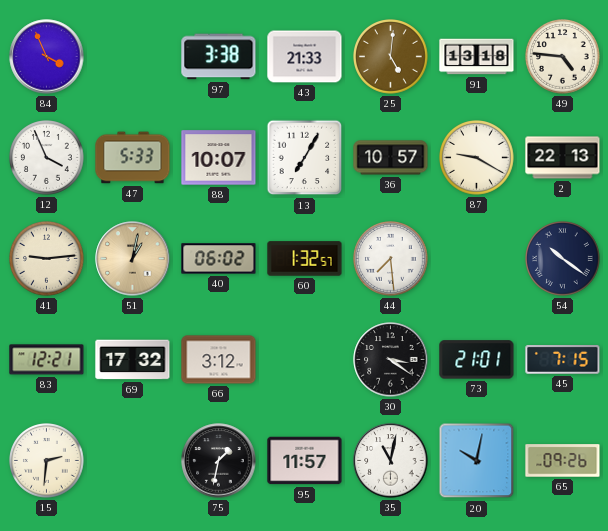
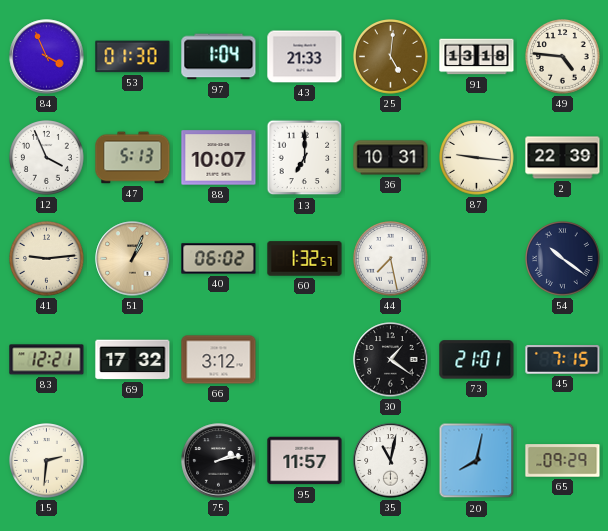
53: none -> 01:30
97: 3:38 -> 1:04
47: 5:33 -> 5:13
13: 7:05 -> 7:00
36: 10:57 -> 10:31
87: 9:20 -> 9:16
2: 22:13 -> 22:39
51: 1:02 -> 1:04
44: 7:29 -> 7:28
30: 3:21 -> 1:21
75: 1:32 -> 2:13
20: 10:02 -> 8:02
65: 09:26 -> 09:29
